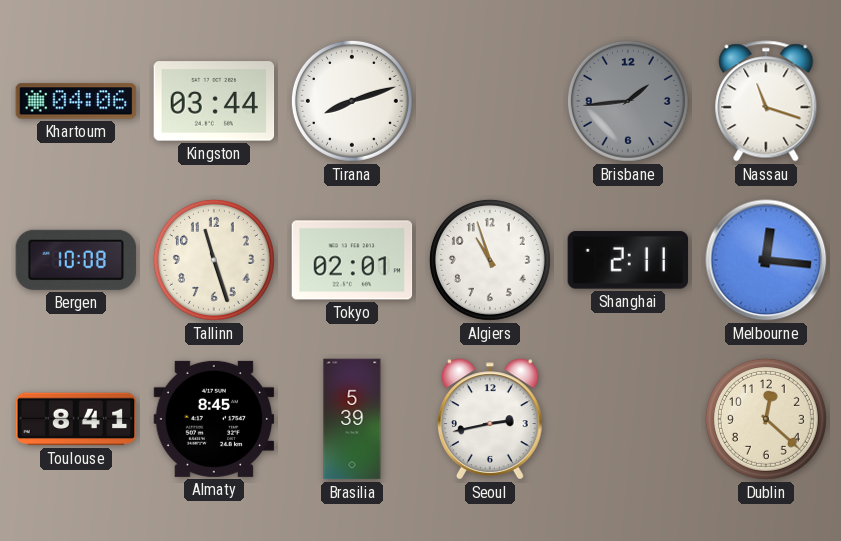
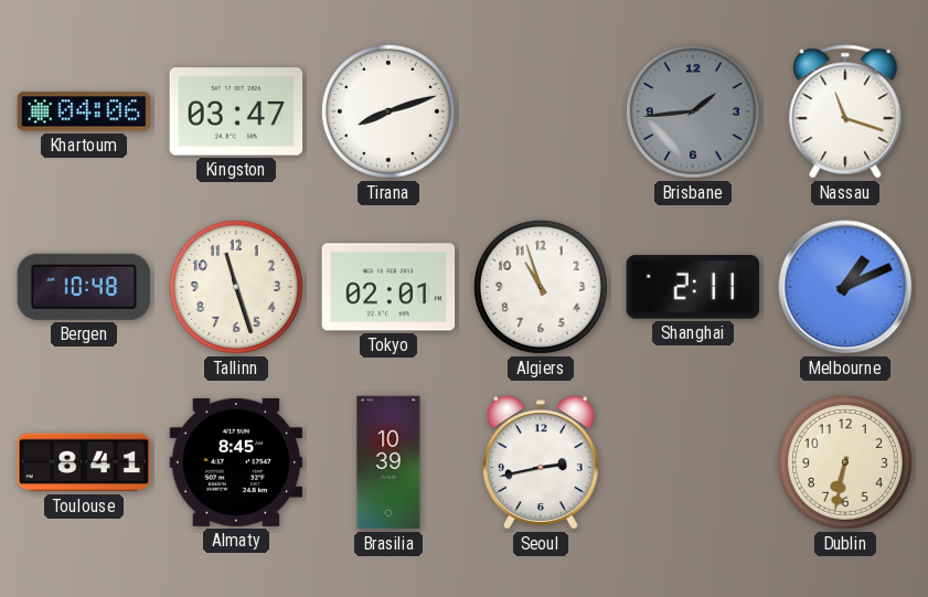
Kingston: 03:44 -> 03:47
Bergen: 10:08 -> 10:48
Melbourne: 12:16 -> 1:11
Brasilia: 5:39 -> 10:39
Dublin: 12:22 -> 6:32
